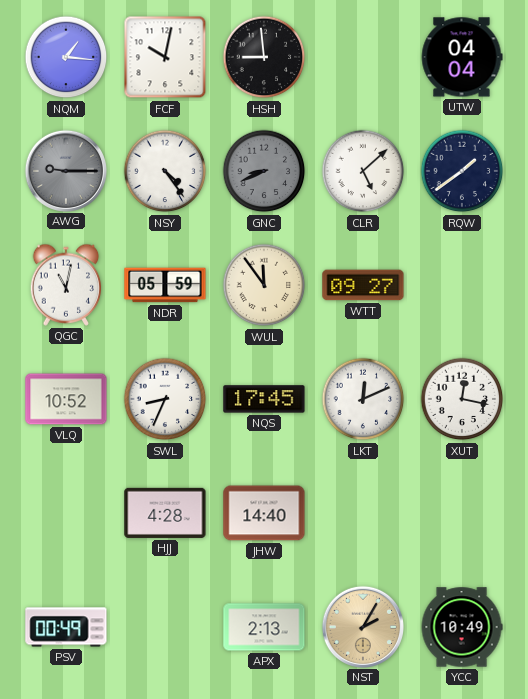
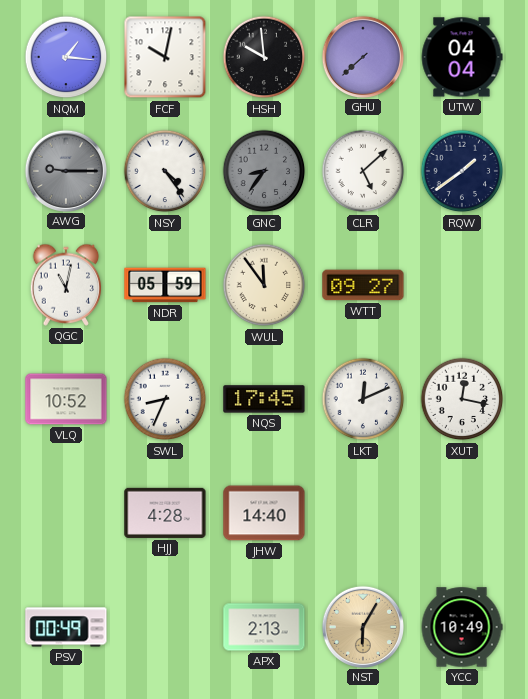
HSH: 8:59 -> 9:59
GHU: none -> 7:38
GNC: 8:41 -> 8:36
NST: 2:05 -> 6:05
